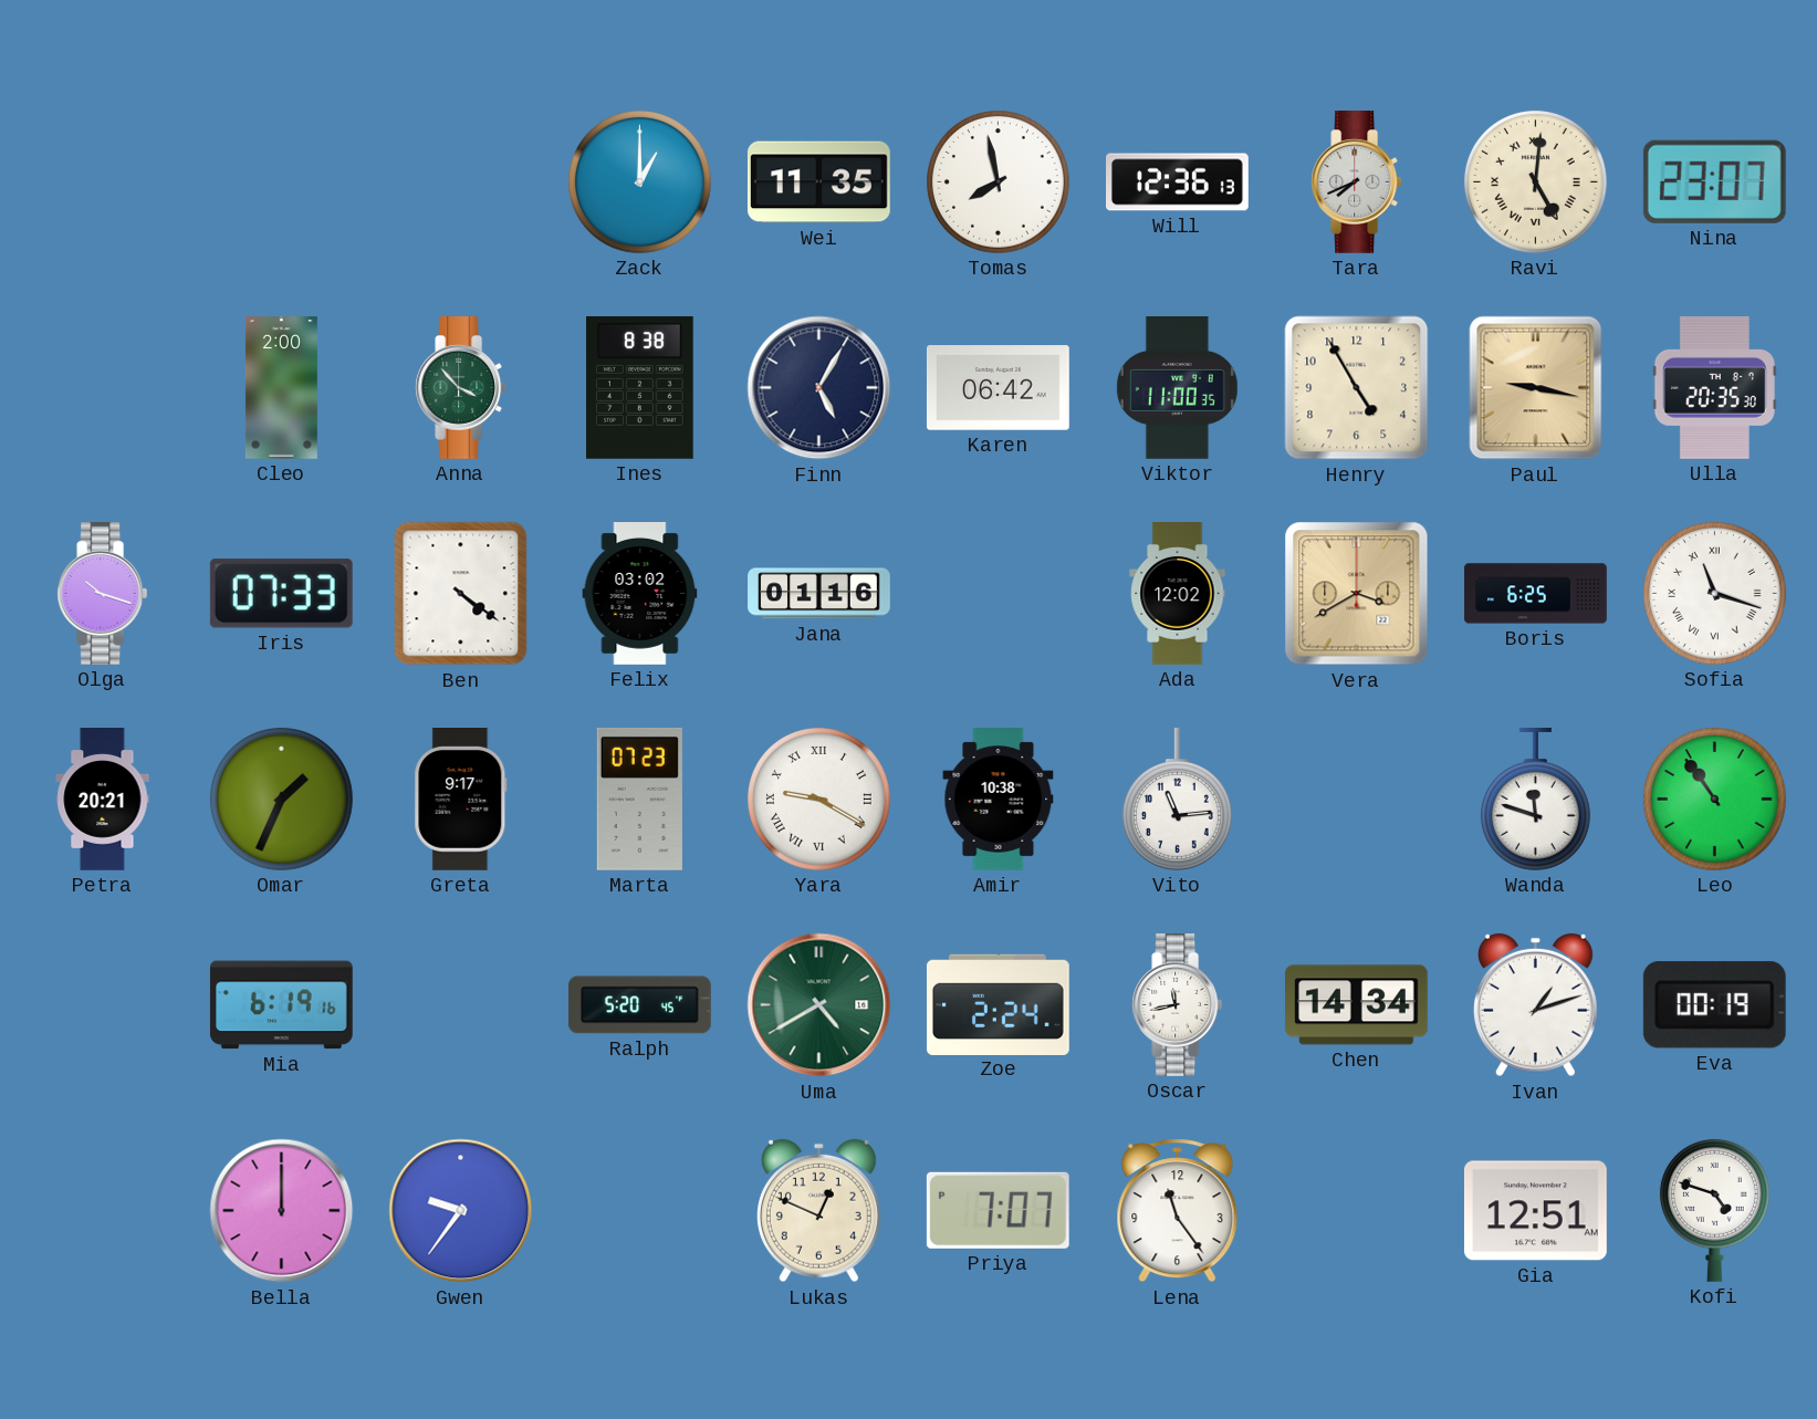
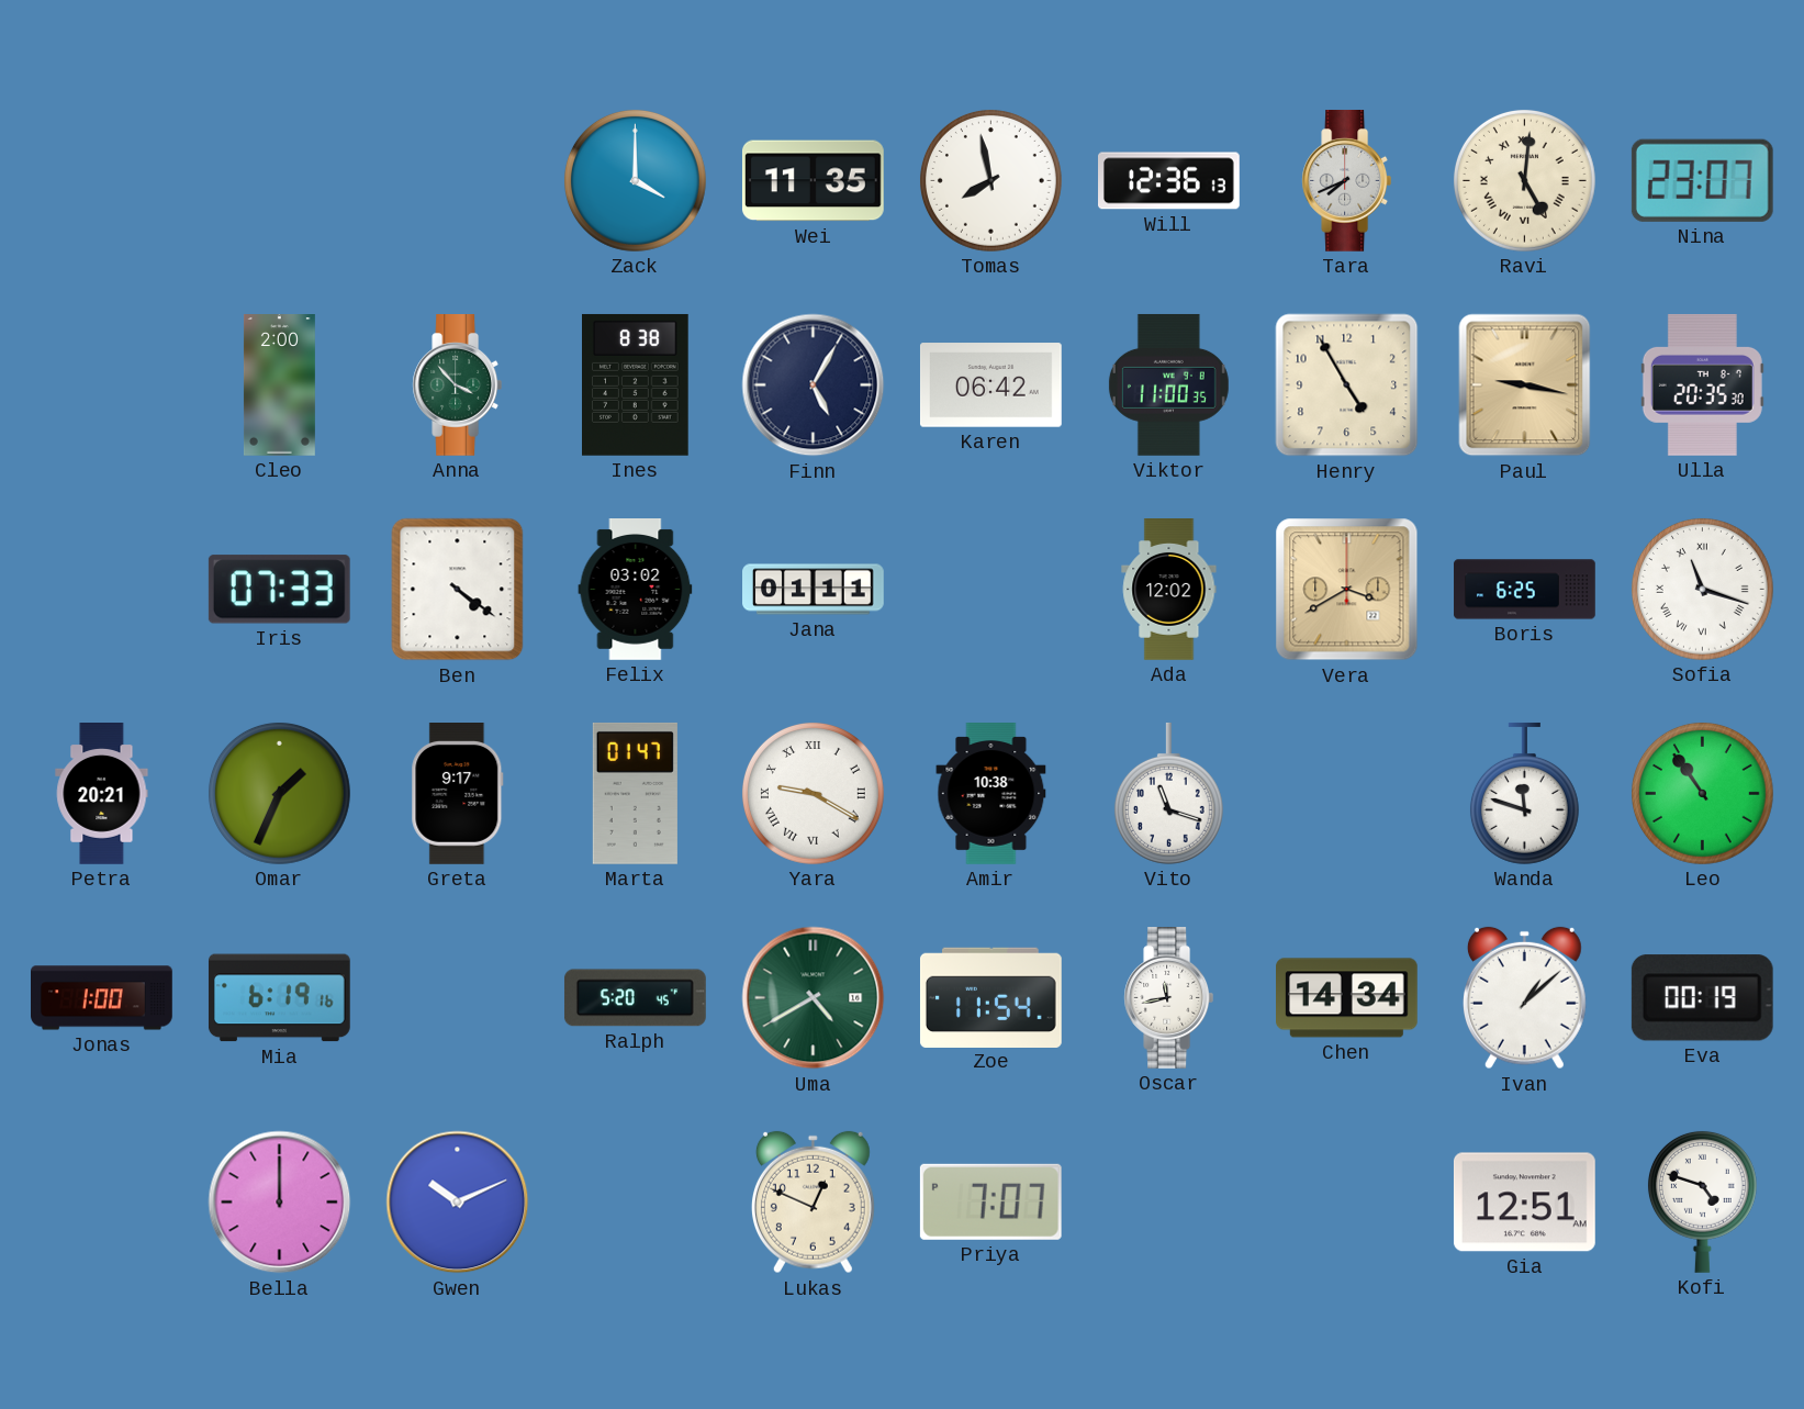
Zack: 1:00 -> 4:00
Olga: 10:18 -> none
Jana: 01:16 -> 01:11
Marta: 07:23 -> 01:47
Vito: 11:14 -> 11:18
Jonas: none -> 1:00
Zoe: 2:24 -> 11:54
Ivan: 1:12 -> 1:08
Gwen: 9:36 -> 10:11
Lena: 11:24 -> none
